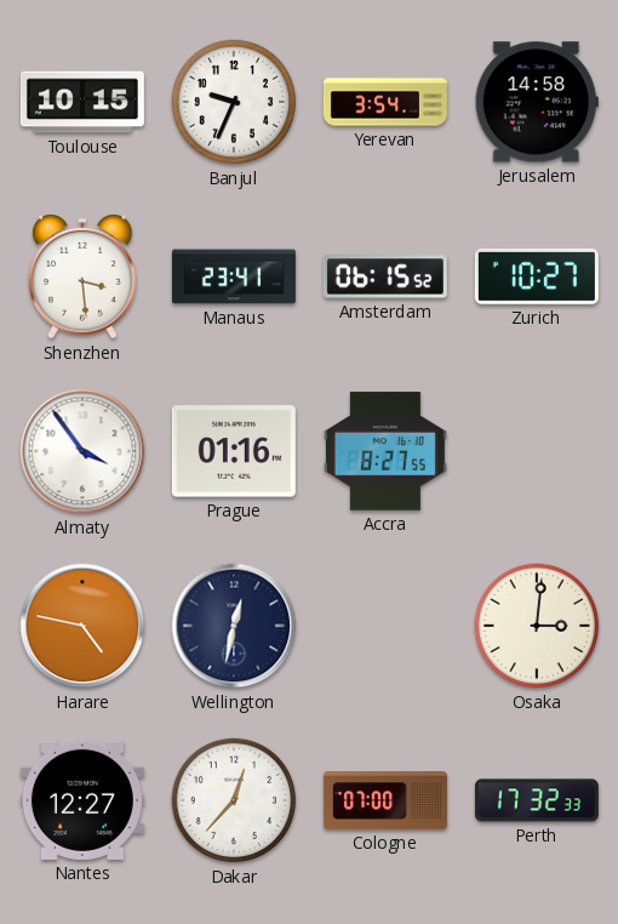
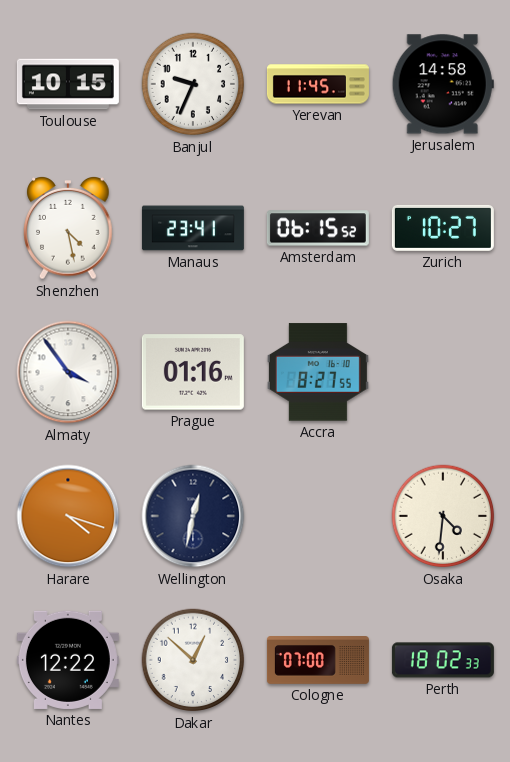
Yerevan: 3:54 -> 11:45
Shenzhen: 3:29 -> 4:28
Harare: 4:47 -> 4:18
Osaka: 3:01 -> 4:31
Nantes: 12:27 -> 12:22
Dakar: 12:37 -> 12:52
Perth: 17:32 -> 18:02
